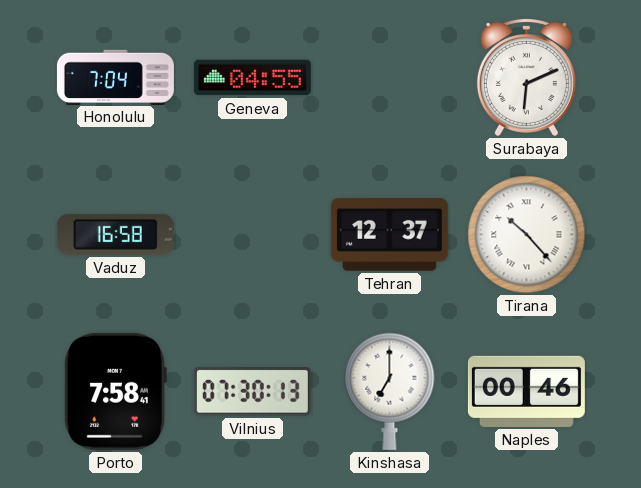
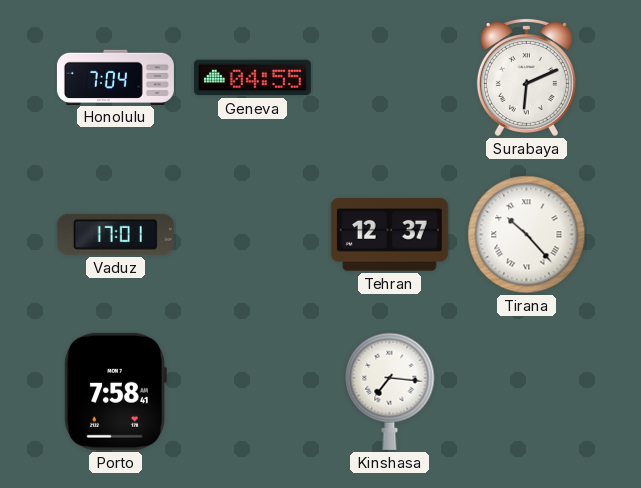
Vaduz: 16:58 -> 17:01
Vilnius: 07:30 -> none
Kinshasa: 7:00 -> 7:16
Naples: 00:46 -> none
